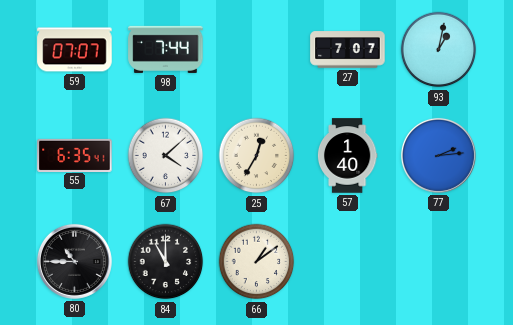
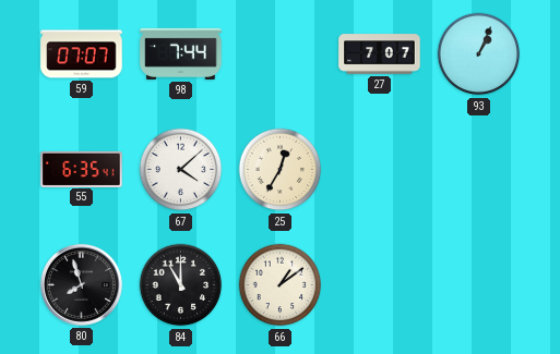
93: 1:02 -> 1:04
57: 1:40 -> none
77: 2:14 -> none
80: 10:45 -> 7:57
